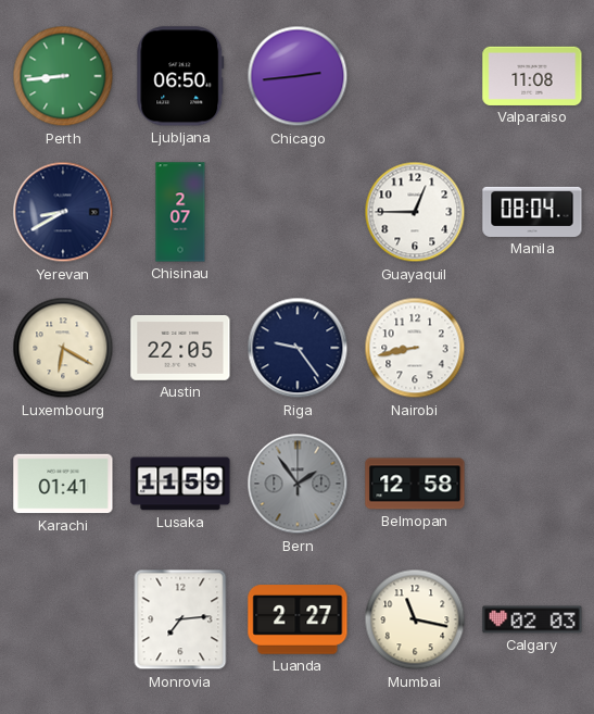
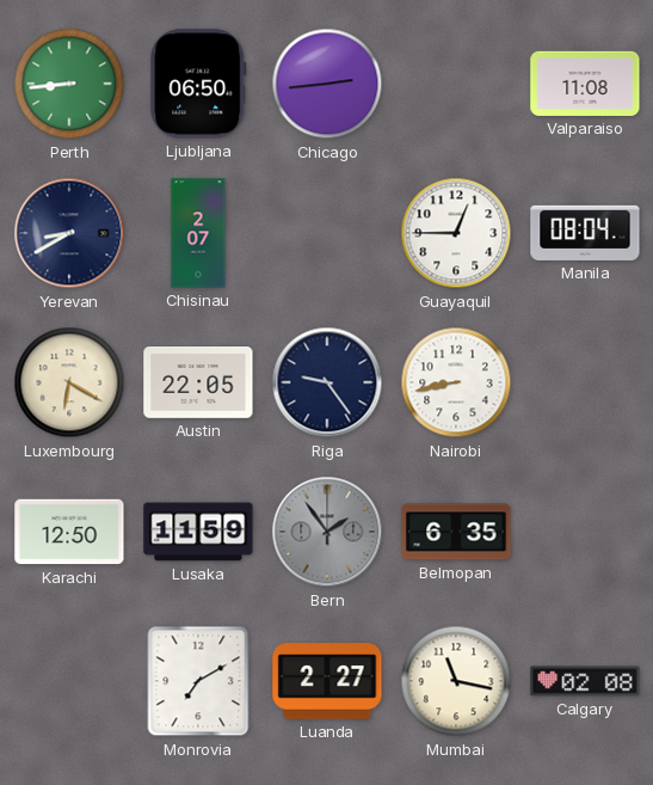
Karachi: 01:41 -> 12:50
Belmopan: 12:58 -> 6:35
Monrovia: 7:14 -> 7:10
Calgary: 02:03 -> 02:08
